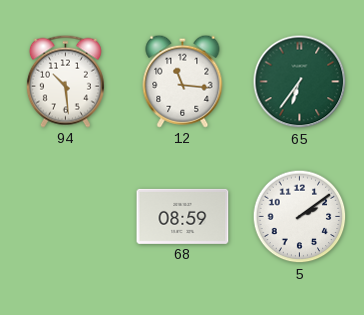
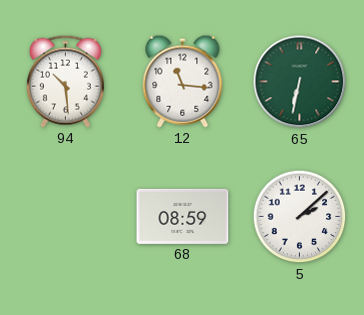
65: 6:36 -> 6:32
5: 2:09 -> 2:08
